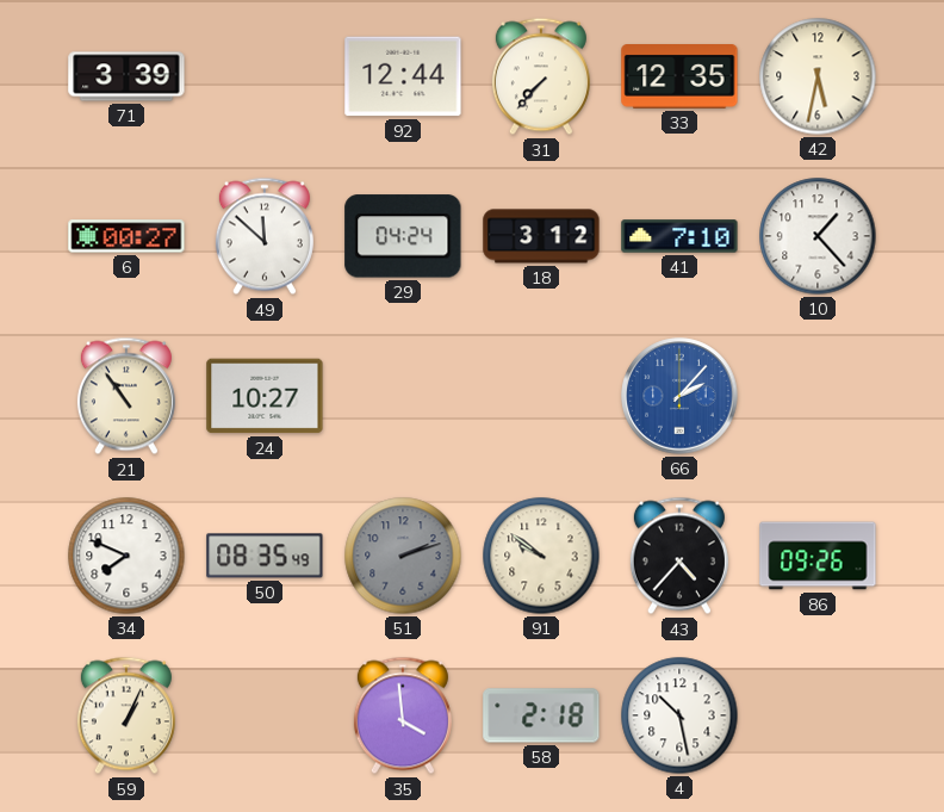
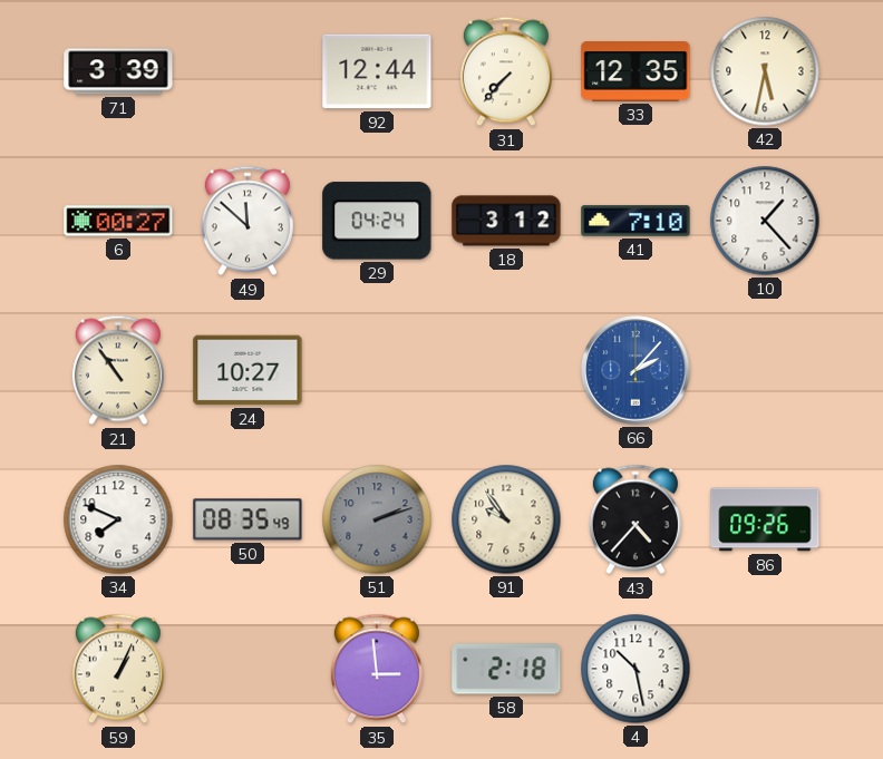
91: 9:51 -> 9:54
35: 3:59 -> 2:59
